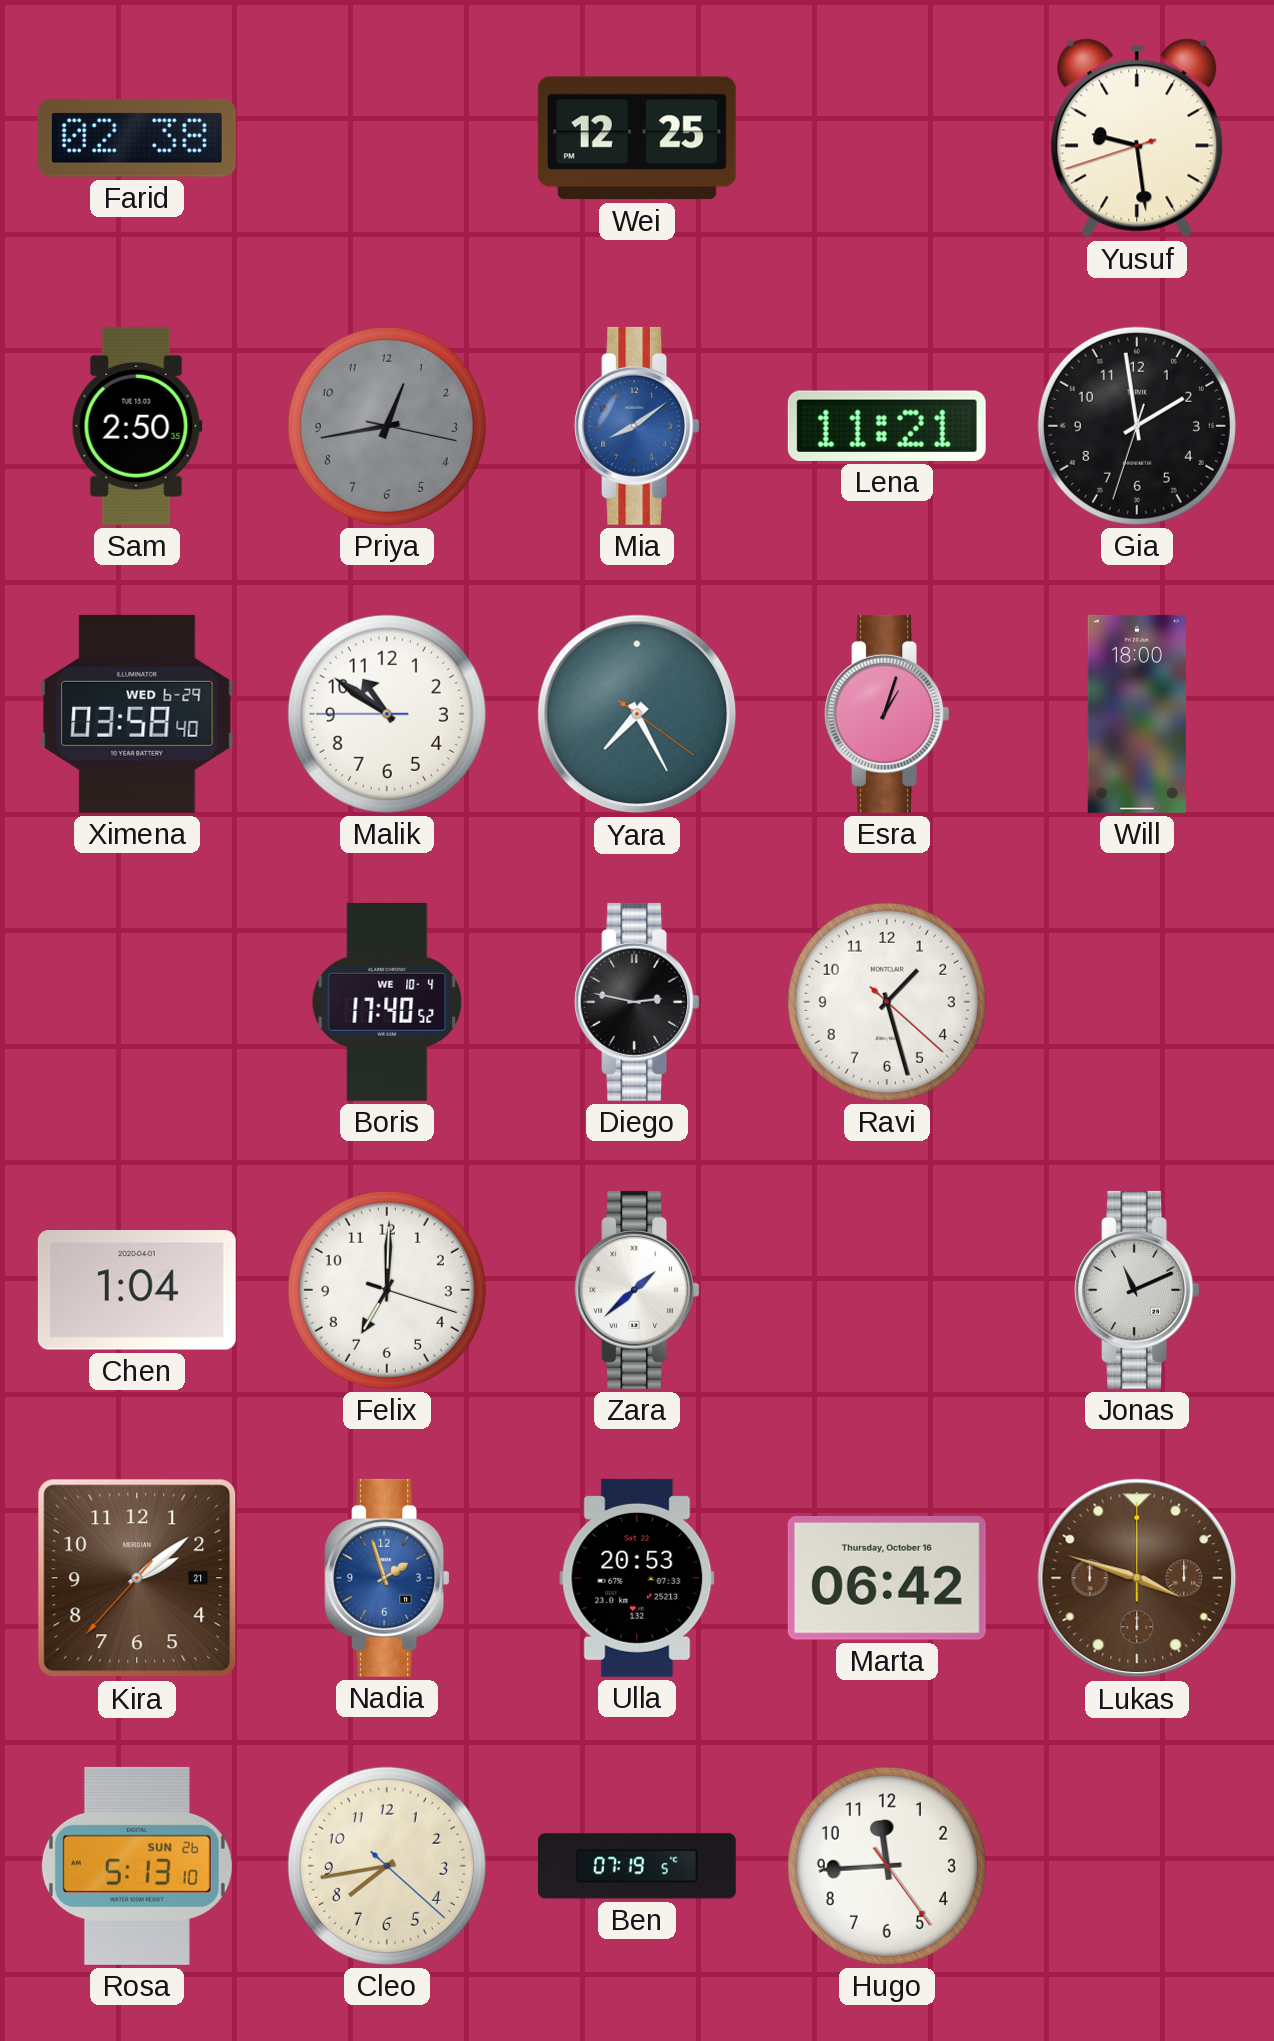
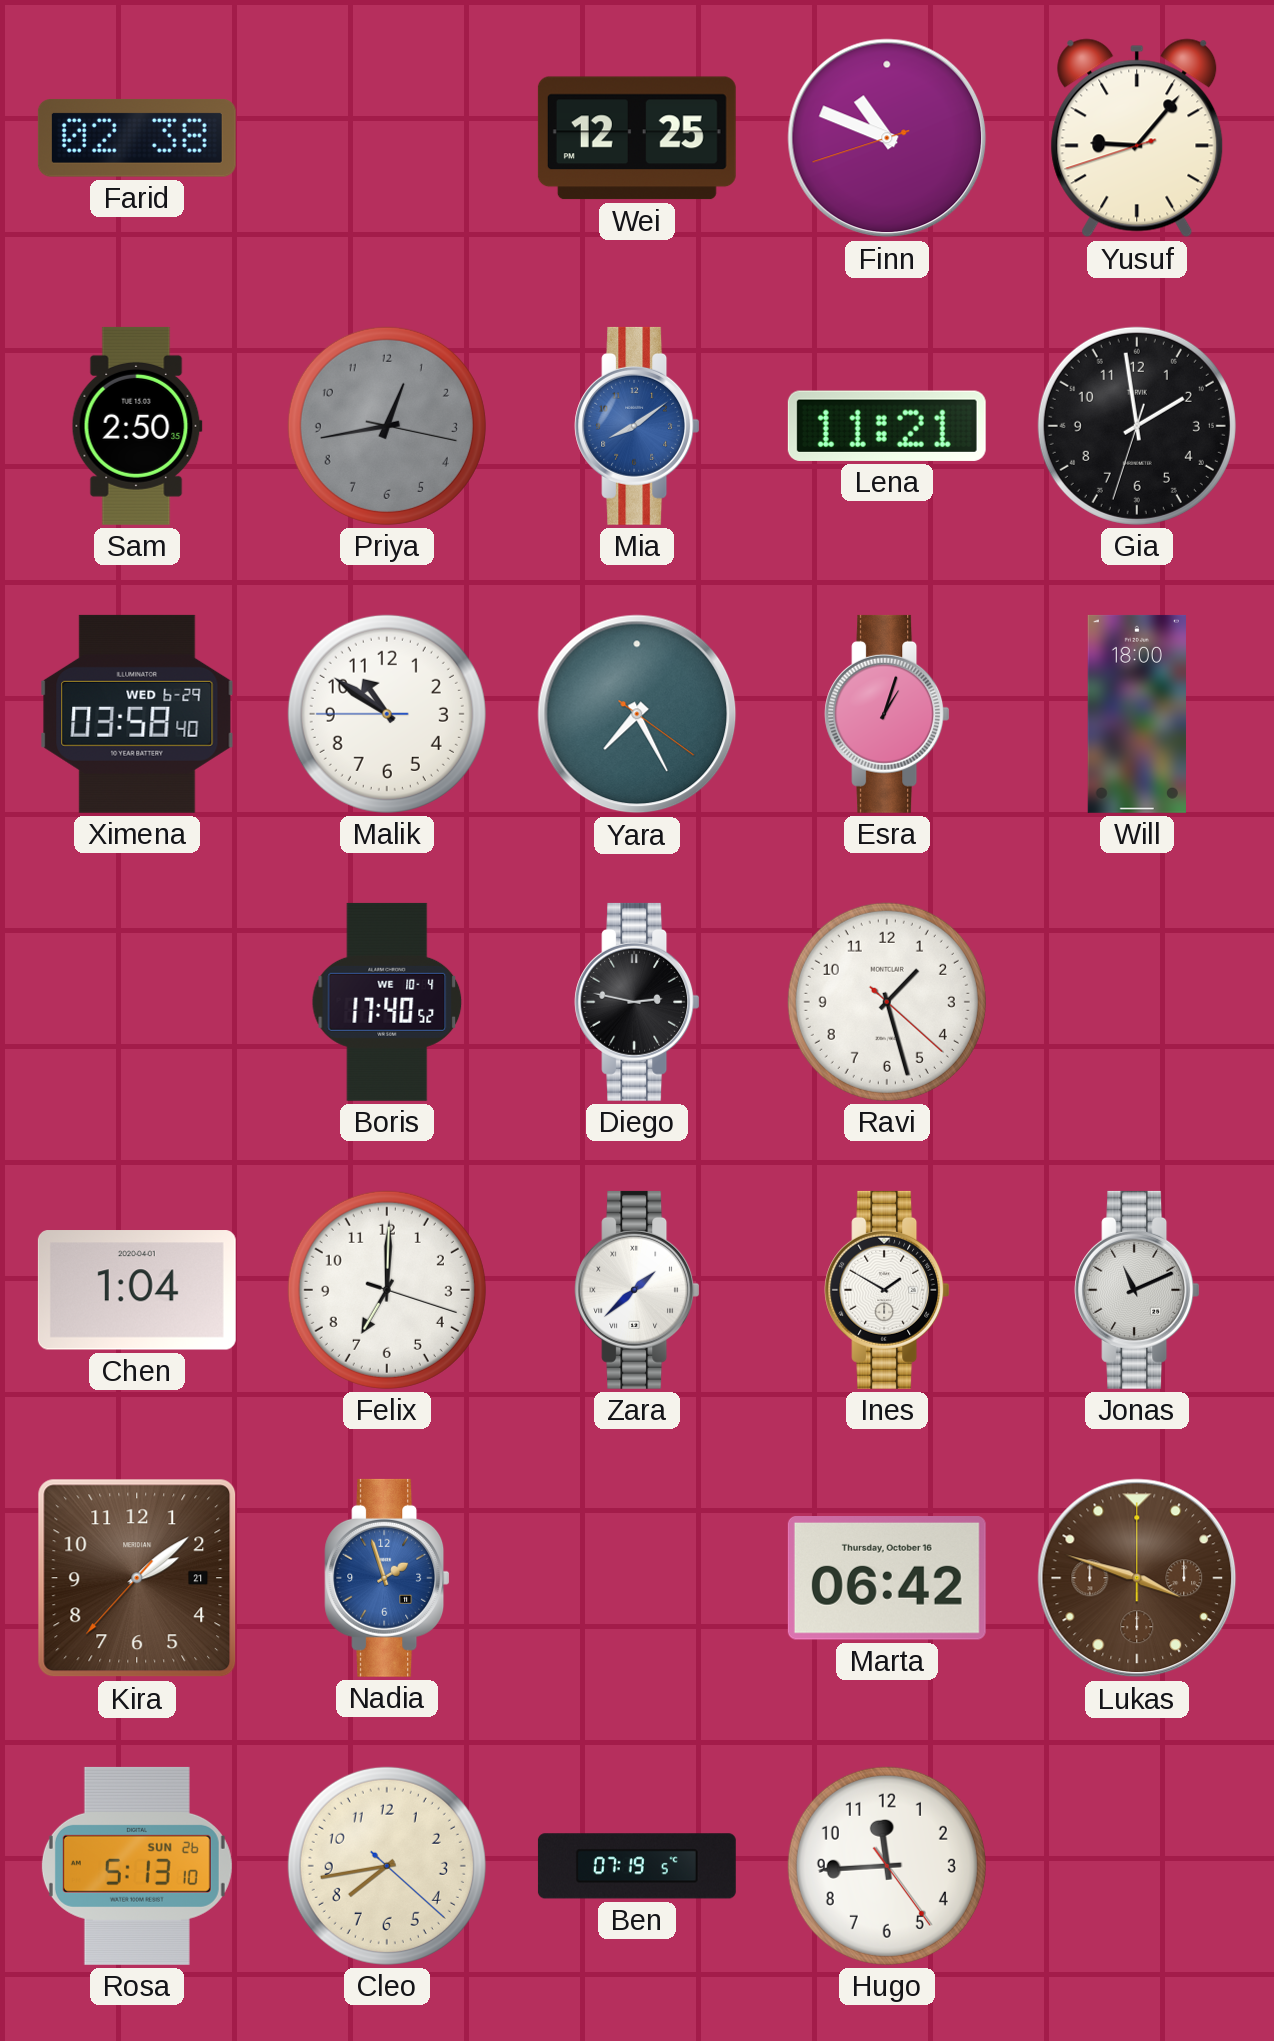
Finn: none -> 10:48
Yusuf: 9:28 -> 9:06
Ines: none -> 1:50
Ulla: 20:53 -> none
